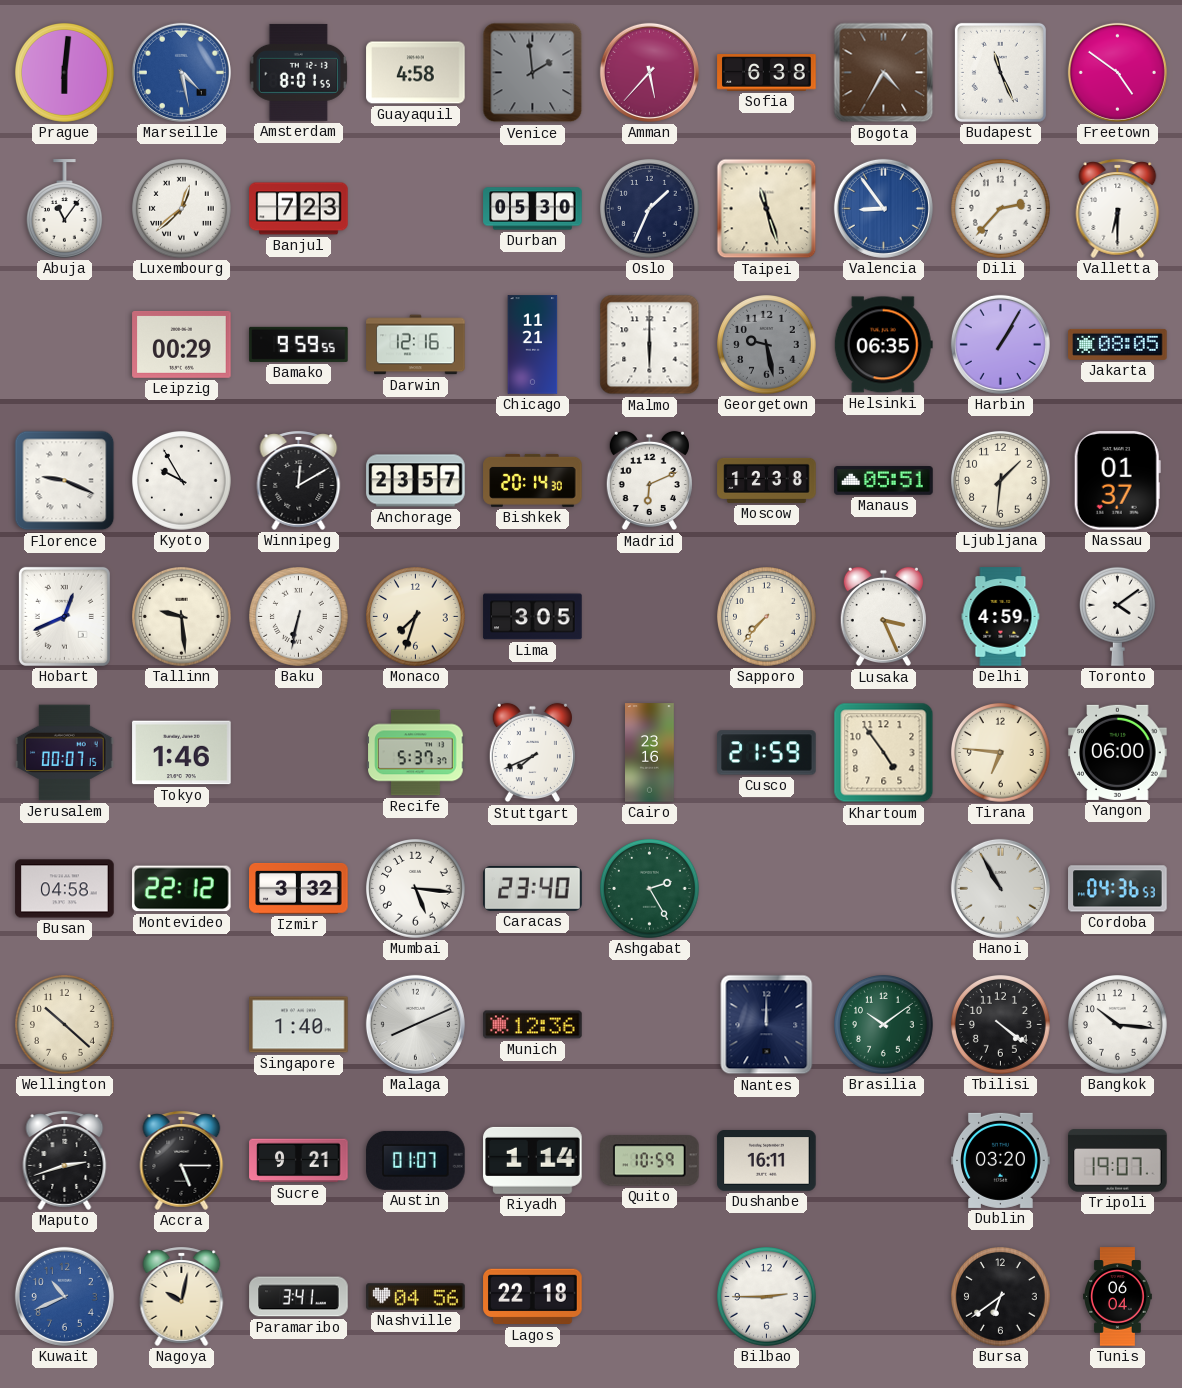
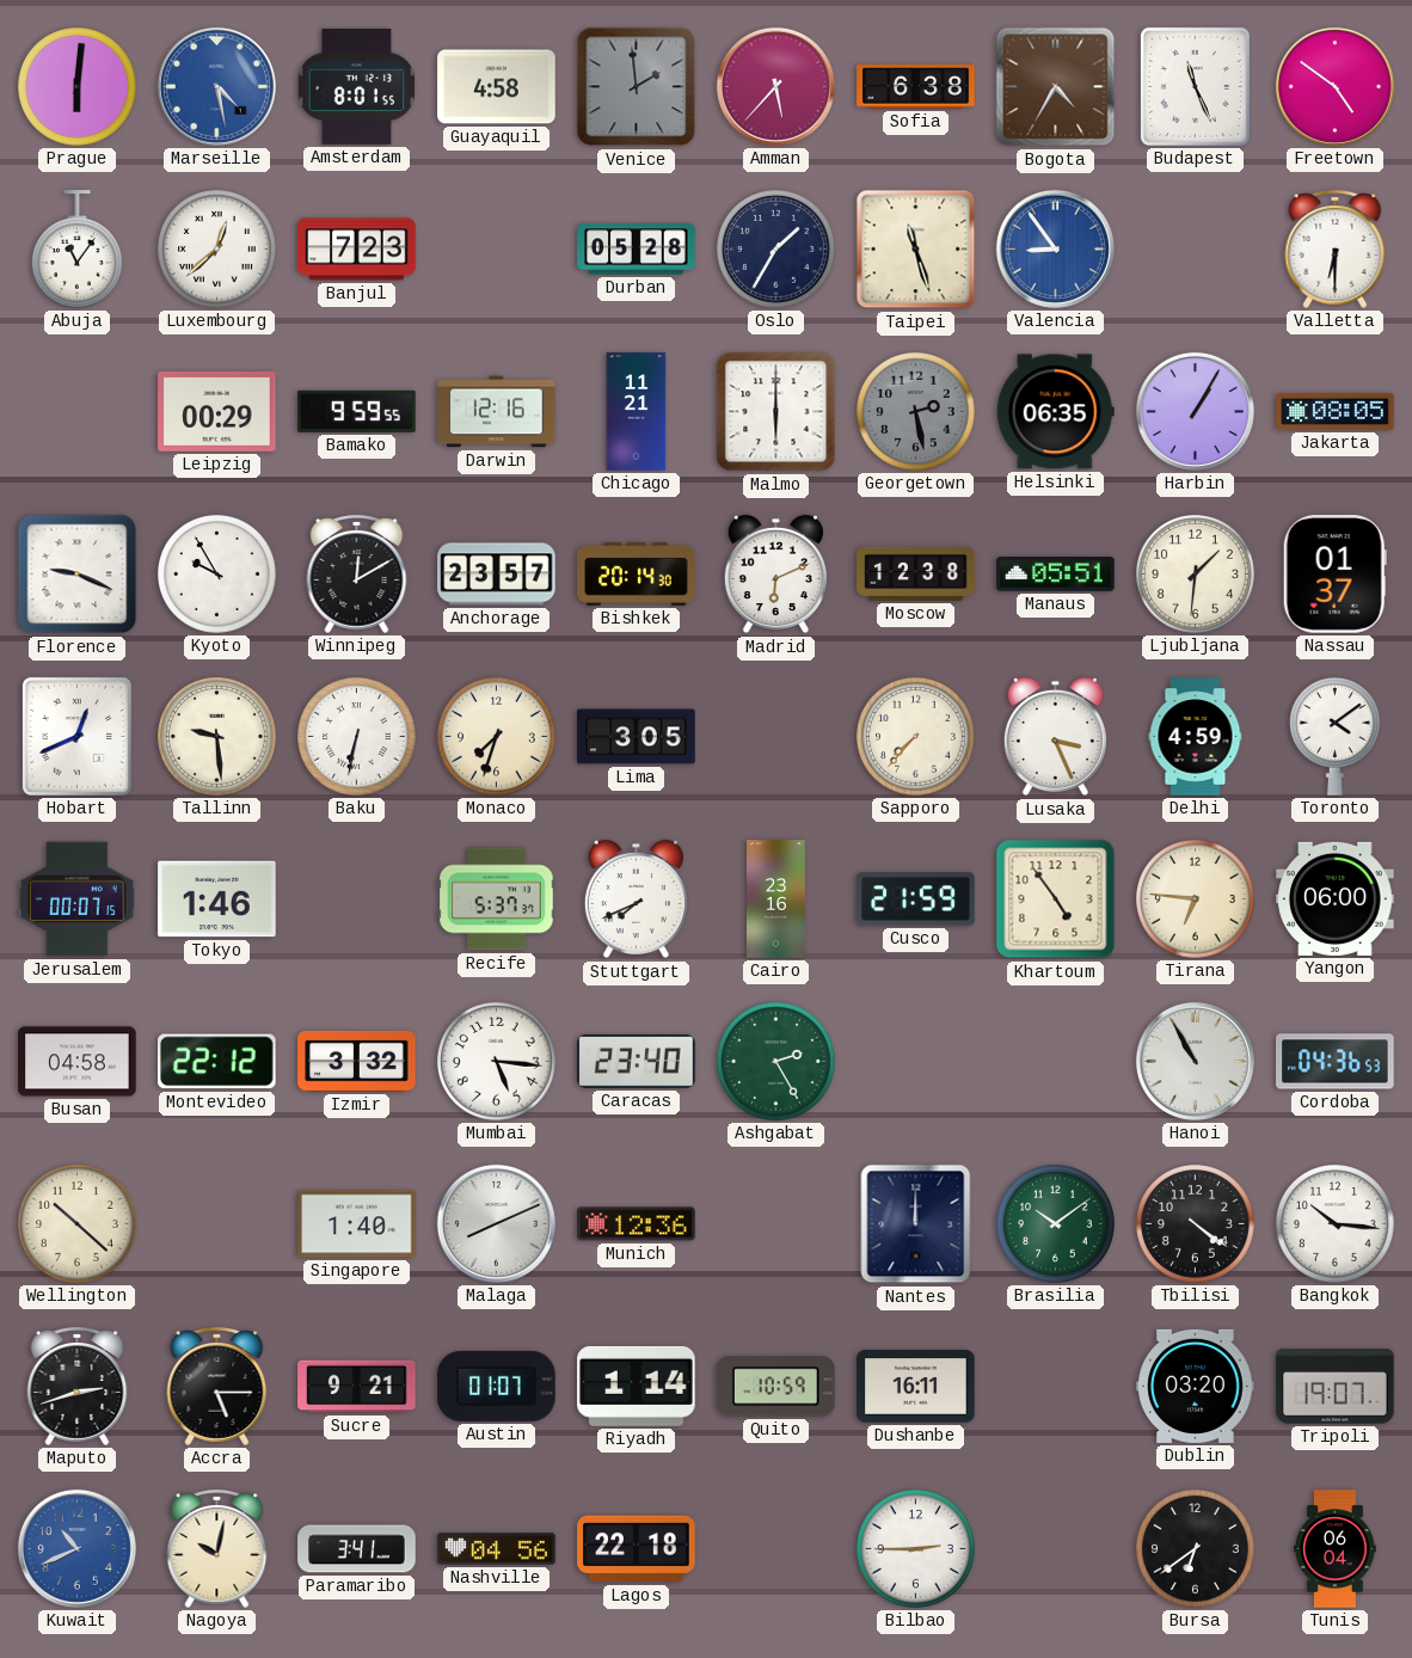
Durban: 05:30 -> 05:28
Oslo: 1:34 -> 1:35
Dili: 2:37 -> none
Georgetown: 9:28 -> 2:28
